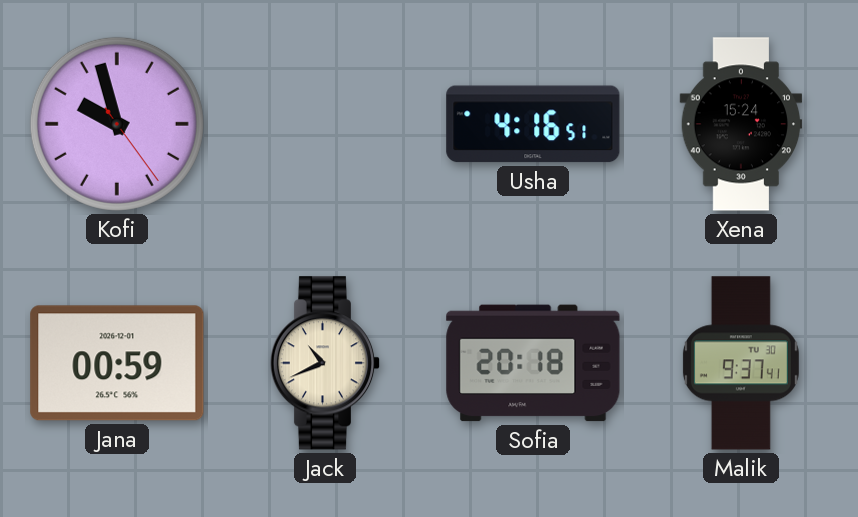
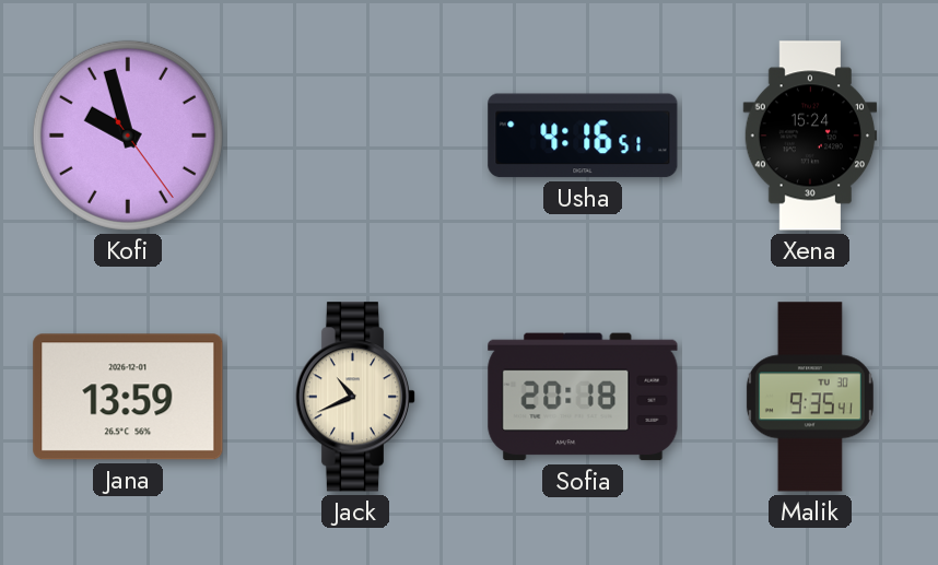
Jana: 00:59 -> 13:59
Malik: 9:37 -> 9:35
